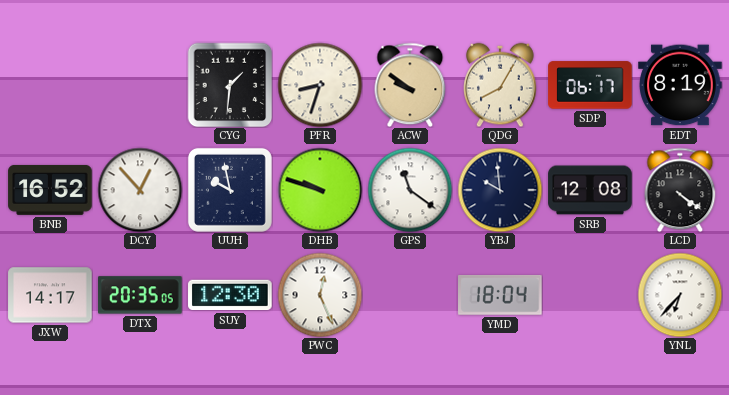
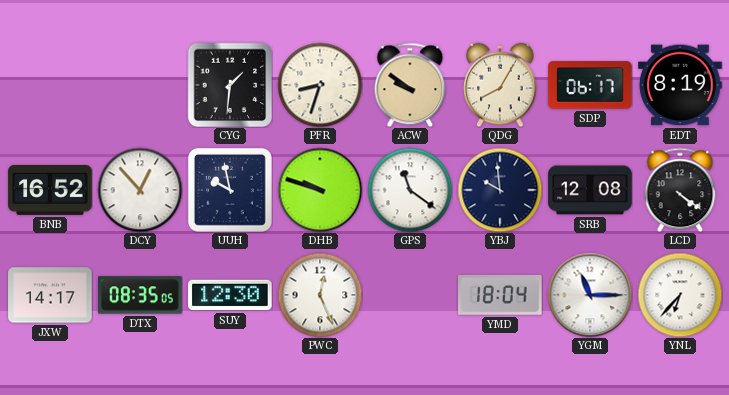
DTX: 20:35 -> 08:35
YGM: none -> 11:15
